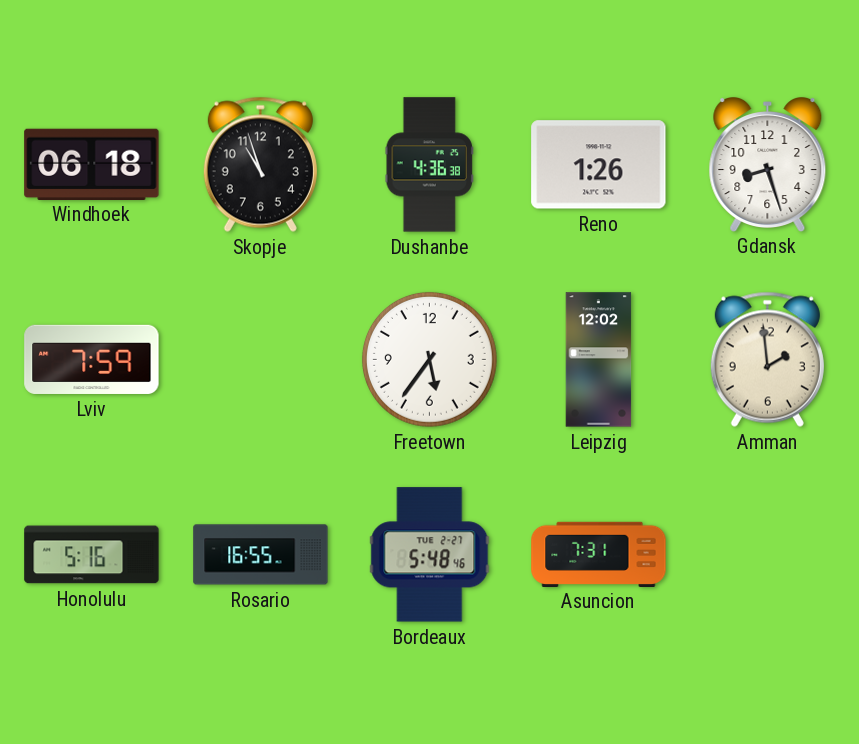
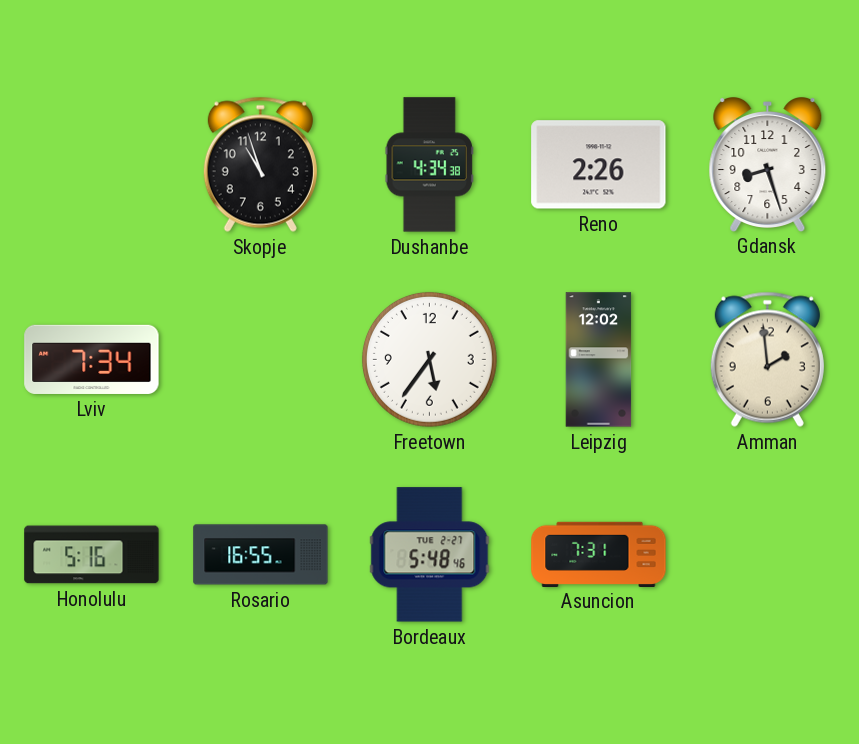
Windhoek: 06:18 -> none
Dushanbe: 4:36 -> 4:34
Reno: 1:26 -> 2:26
Lviv: 7:59 -> 7:34
